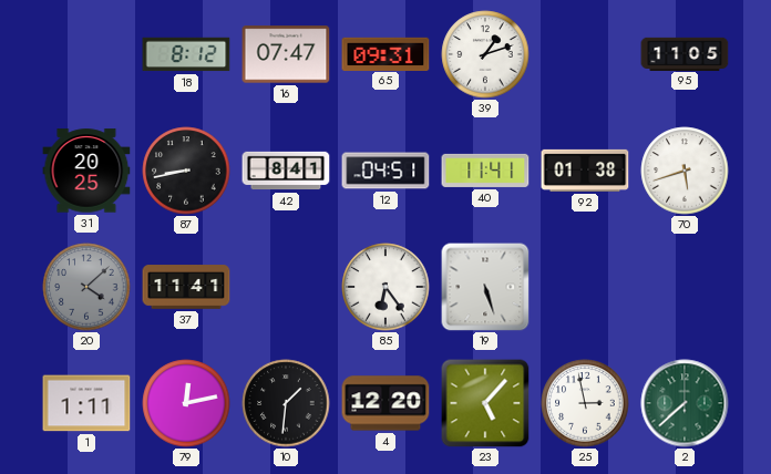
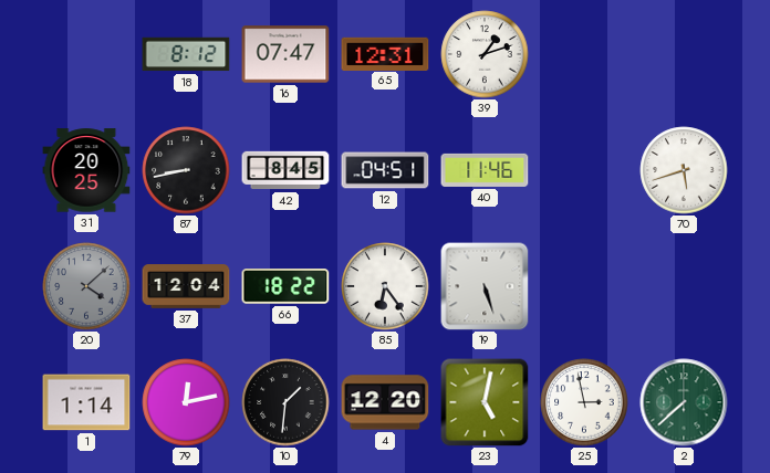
65: 09:31 -> 12:31
95: 11:05 -> none
42: 8:41 -> 8:45
40: 11:41 -> 11:46
92: 01:38 -> none
37: 11:41 -> 12:04
66: none -> 18:22
1: 1:11 -> 1:14
23: 5:07 -> 5:02
